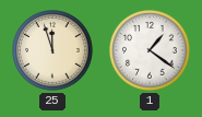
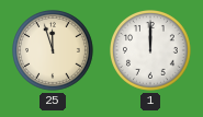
1: 1:21 -> 12:00
